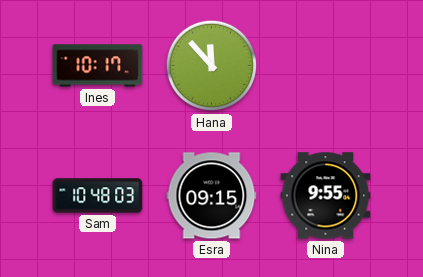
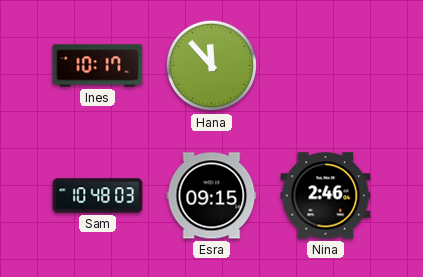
Nina: 9:55 -> 2:46
